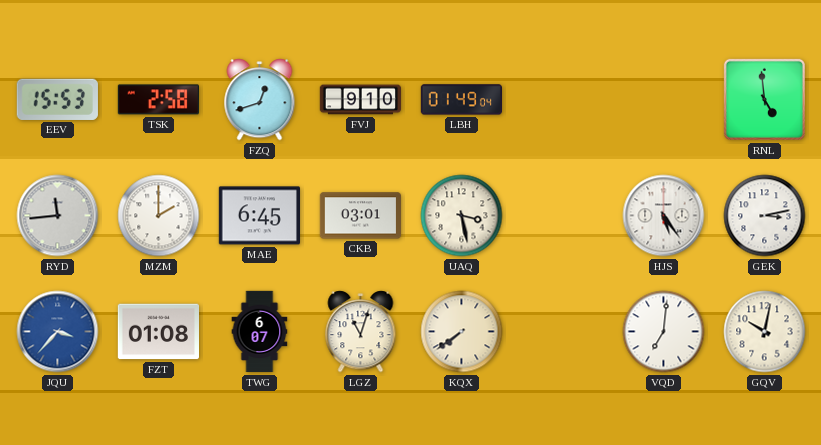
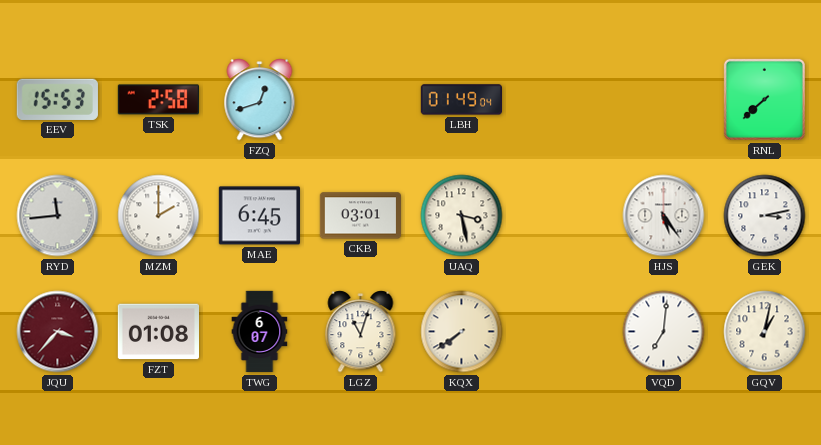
FVJ: 9:10 -> none
RNL: 4:59 -> 7:38
JQU dial: blue -> burgundy
GQV: 10:02 -> 1:02
